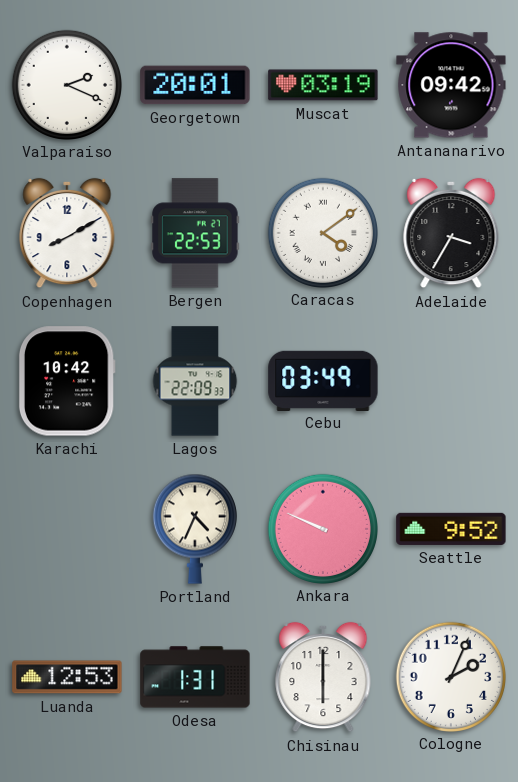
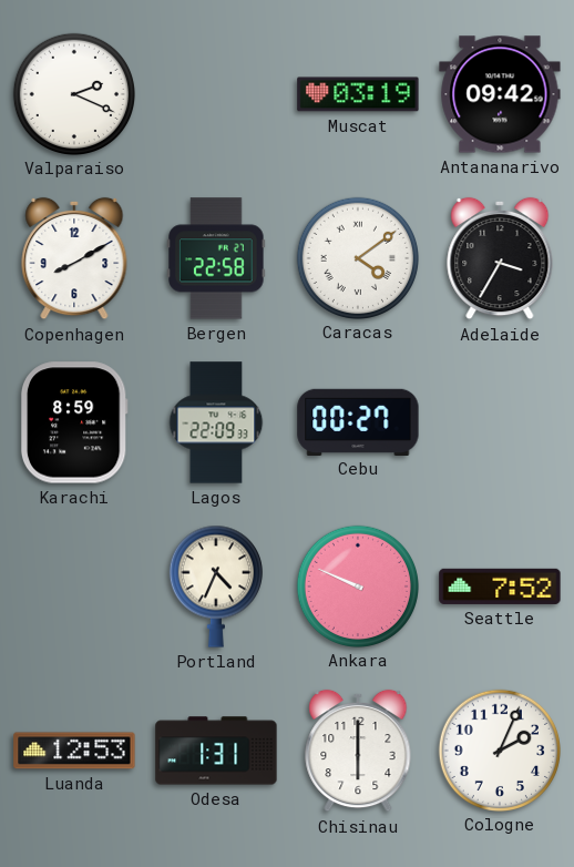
Georgetown: 20:01 -> none
Bergen: 22:53 -> 22:58
Karachi: 10:42 -> 8:59
Cebu: 03:49 -> 00:27
Seattle: 9:52 -> 7:52
